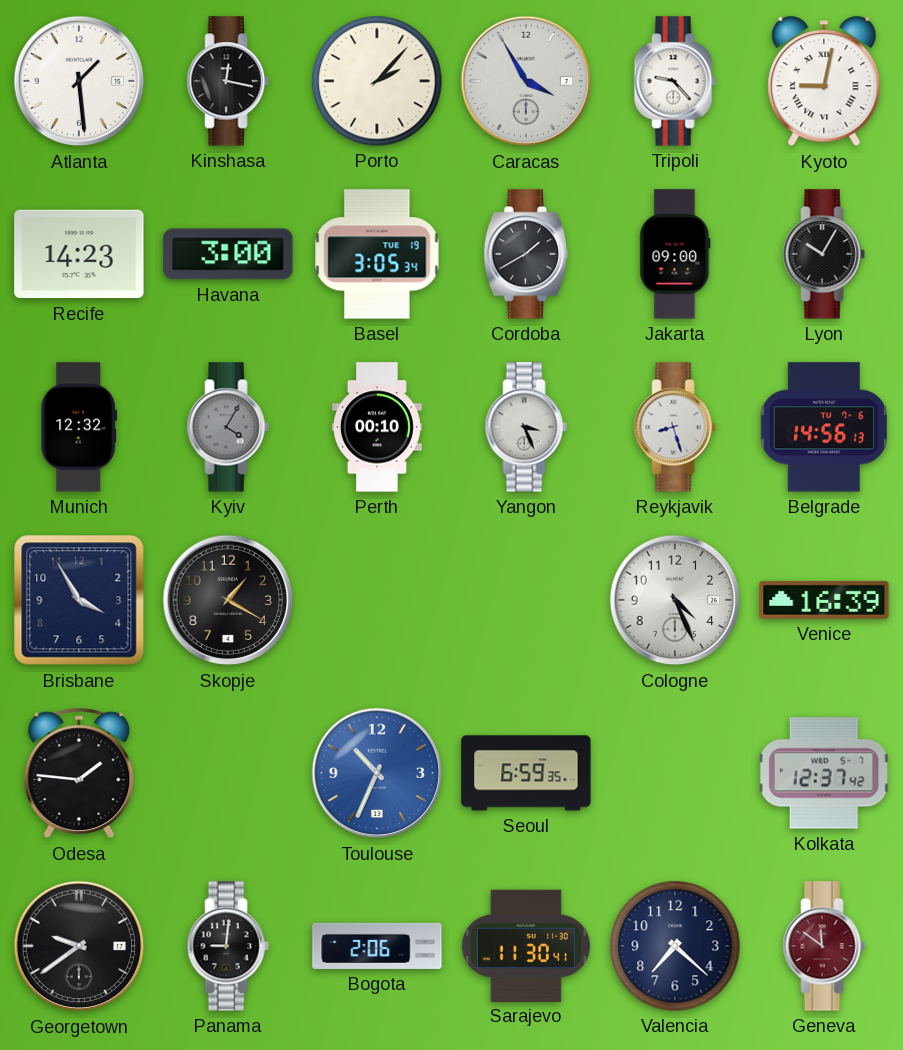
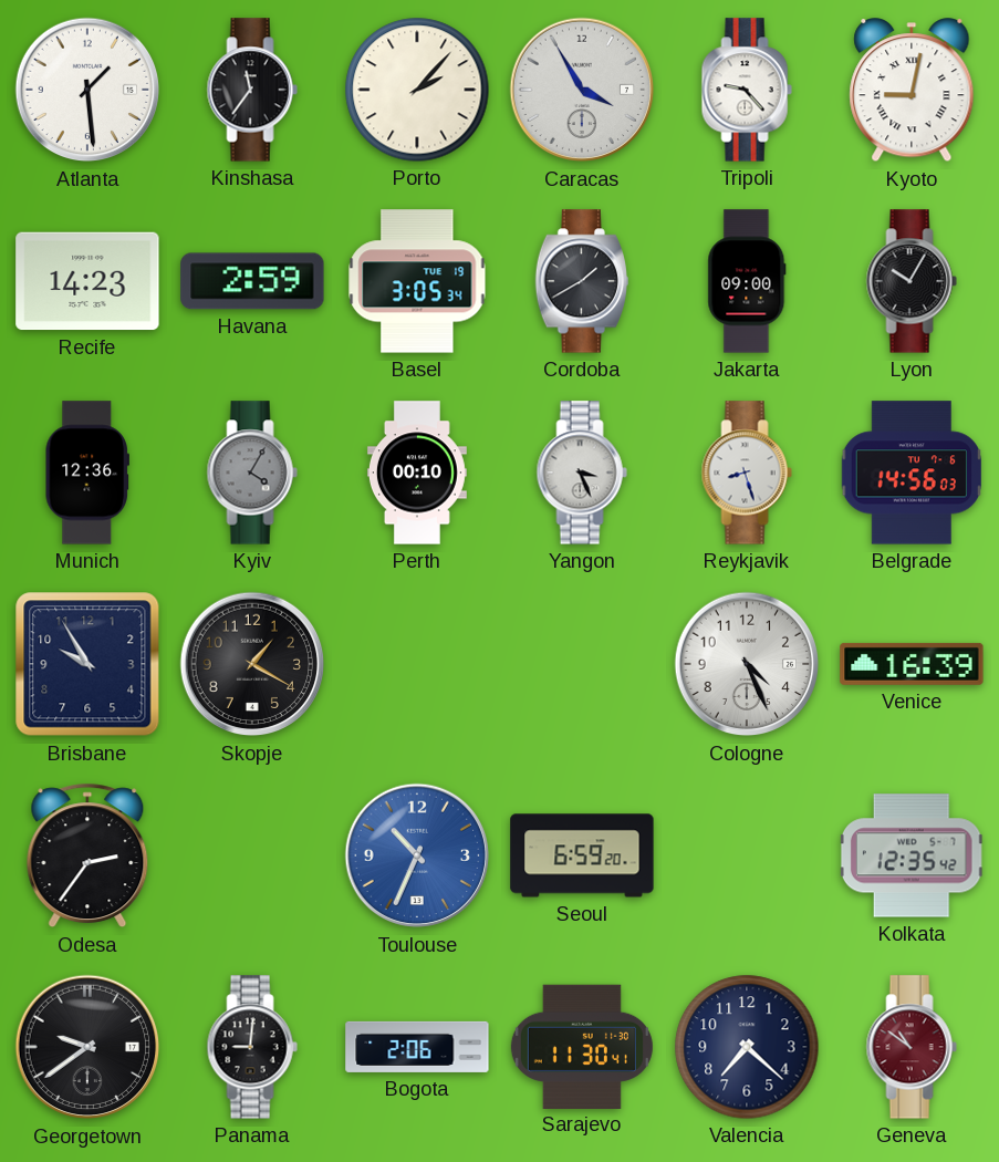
Kinshasa: 12:17 -> 11:36
Havana: 3:00 -> 2:59
Munich: 12:32 -> 12:36
Belgrade: 14:56:13 -> 14:56:03
Brisbane: 3:55 -> 9:55
Odesa: 1:46 -> 2:36
Seoul: 6:59:35 -> 6:59:20
Kolkata: 12:37 -> 12:35
Geneva: 11:51 -> 10:51
